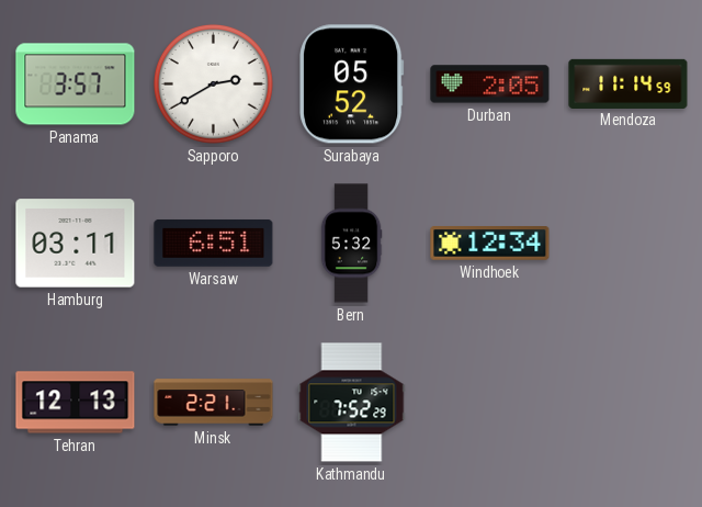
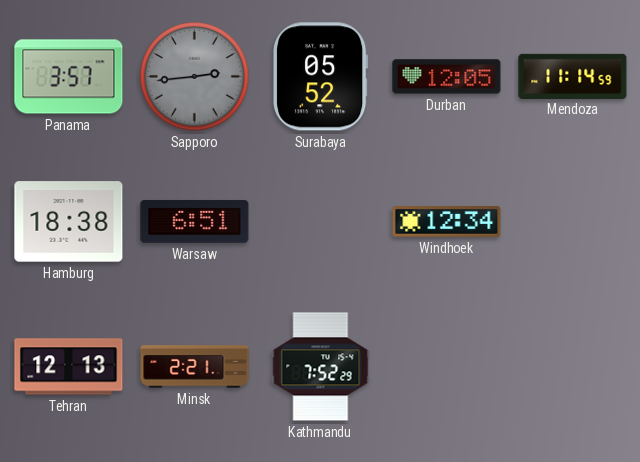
Sapporo: 2:40 -> 2:44
Sapporo dial: white -> grey
Durban: 2:05 -> 12:05
Hamburg: 03:11 -> 18:38
Bern: 5:32 -> none
